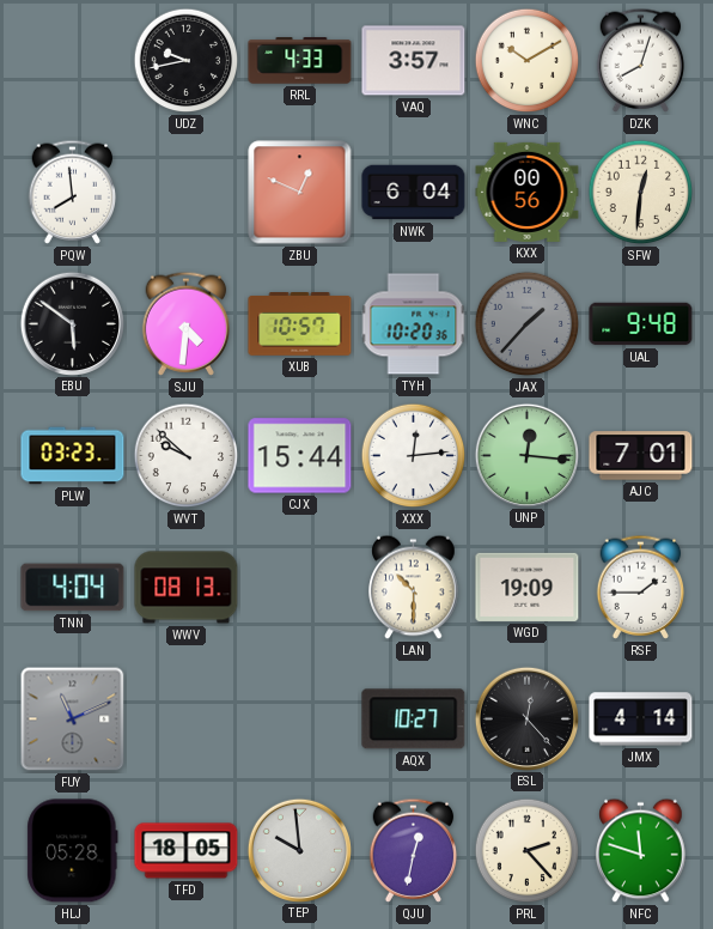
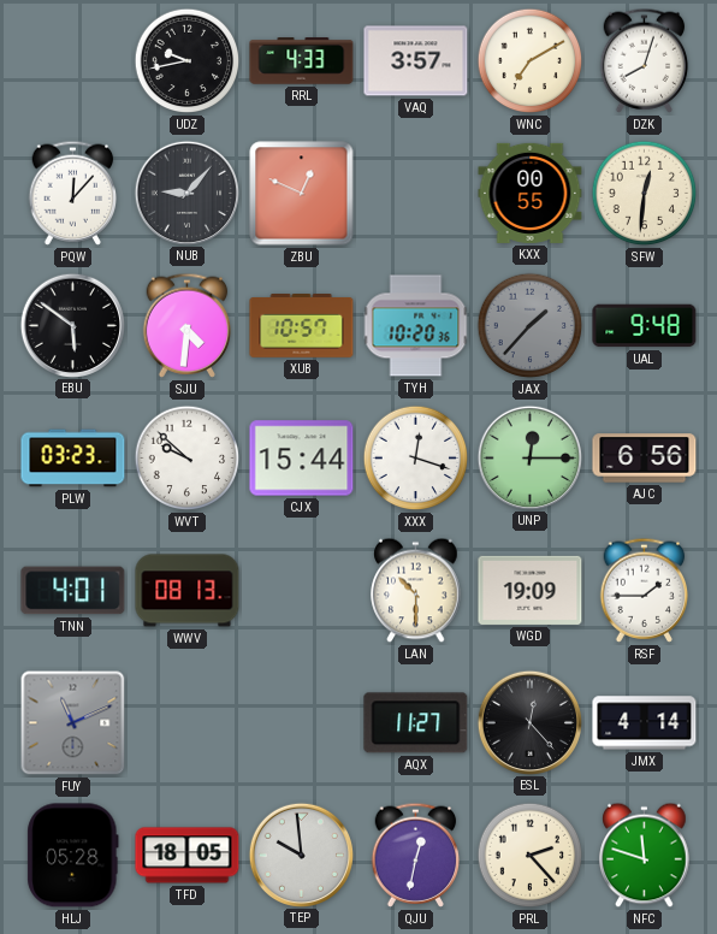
WNC: 10:10 -> 7:10
PQW: 7:59 -> 12:07
NUB: none -> 9:07
NWK: 6:04 -> none
KXX: 00:56 -> 00:55
XXX: 12:14 -> 12:18
UNP: 12:16 -> 12:15
AJC: 7:01 -> 6:56
TNN: 4:04 -> 4:01
AQX: 10:27 -> 11:27
